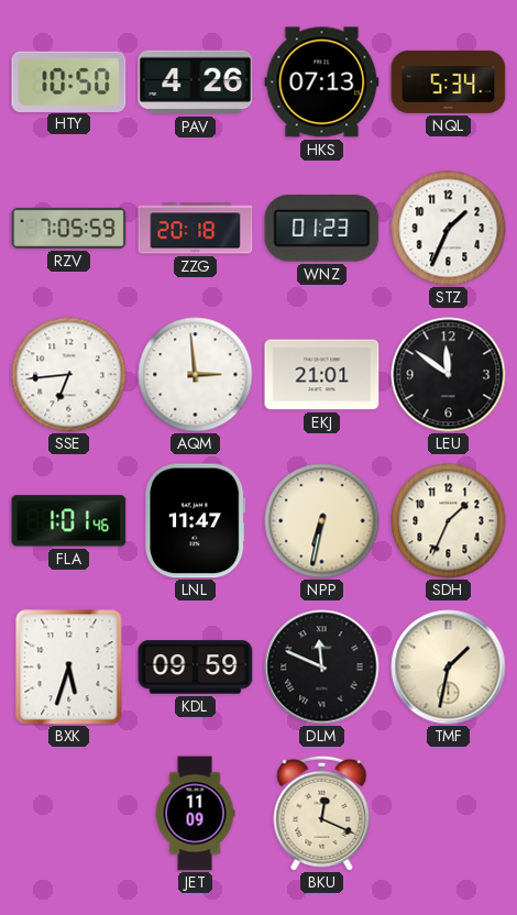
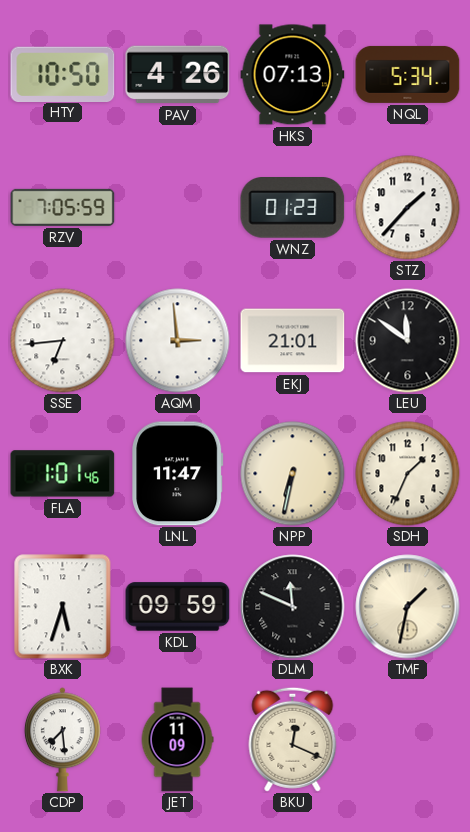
ZZG: 20:18 -> none
STZ: 1:34 -> 1:37
CDP: none -> 7:29
